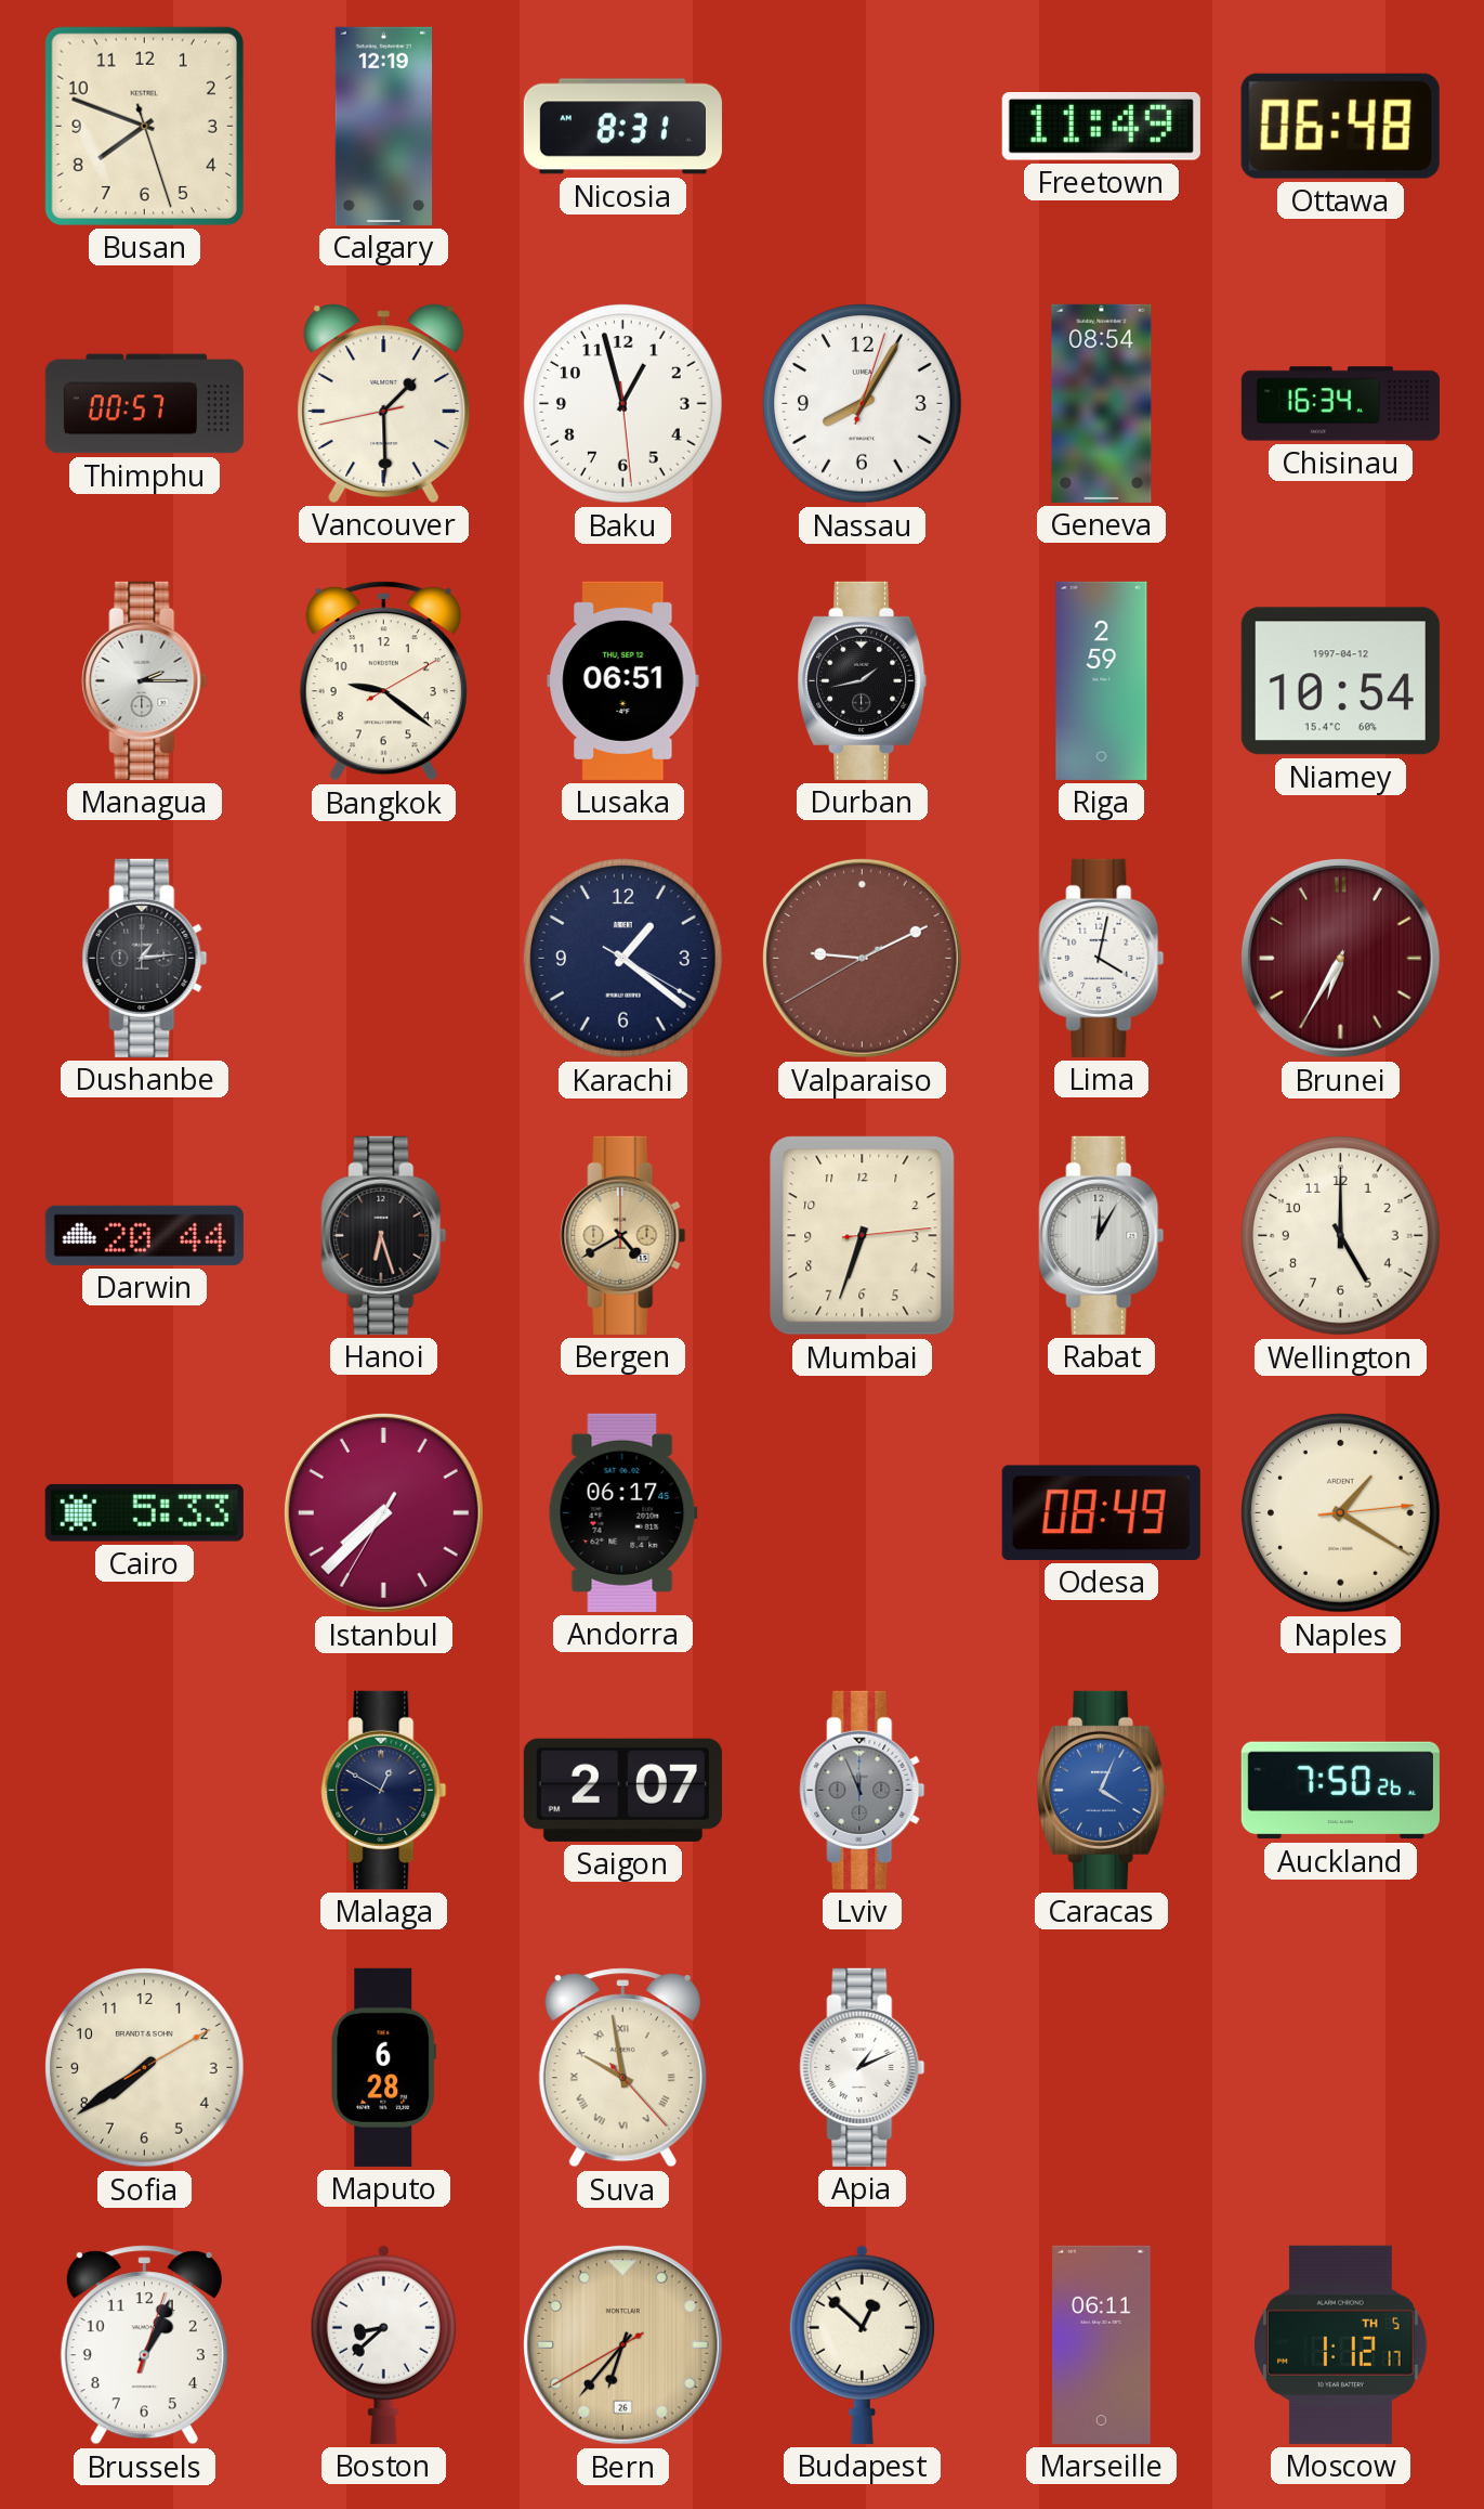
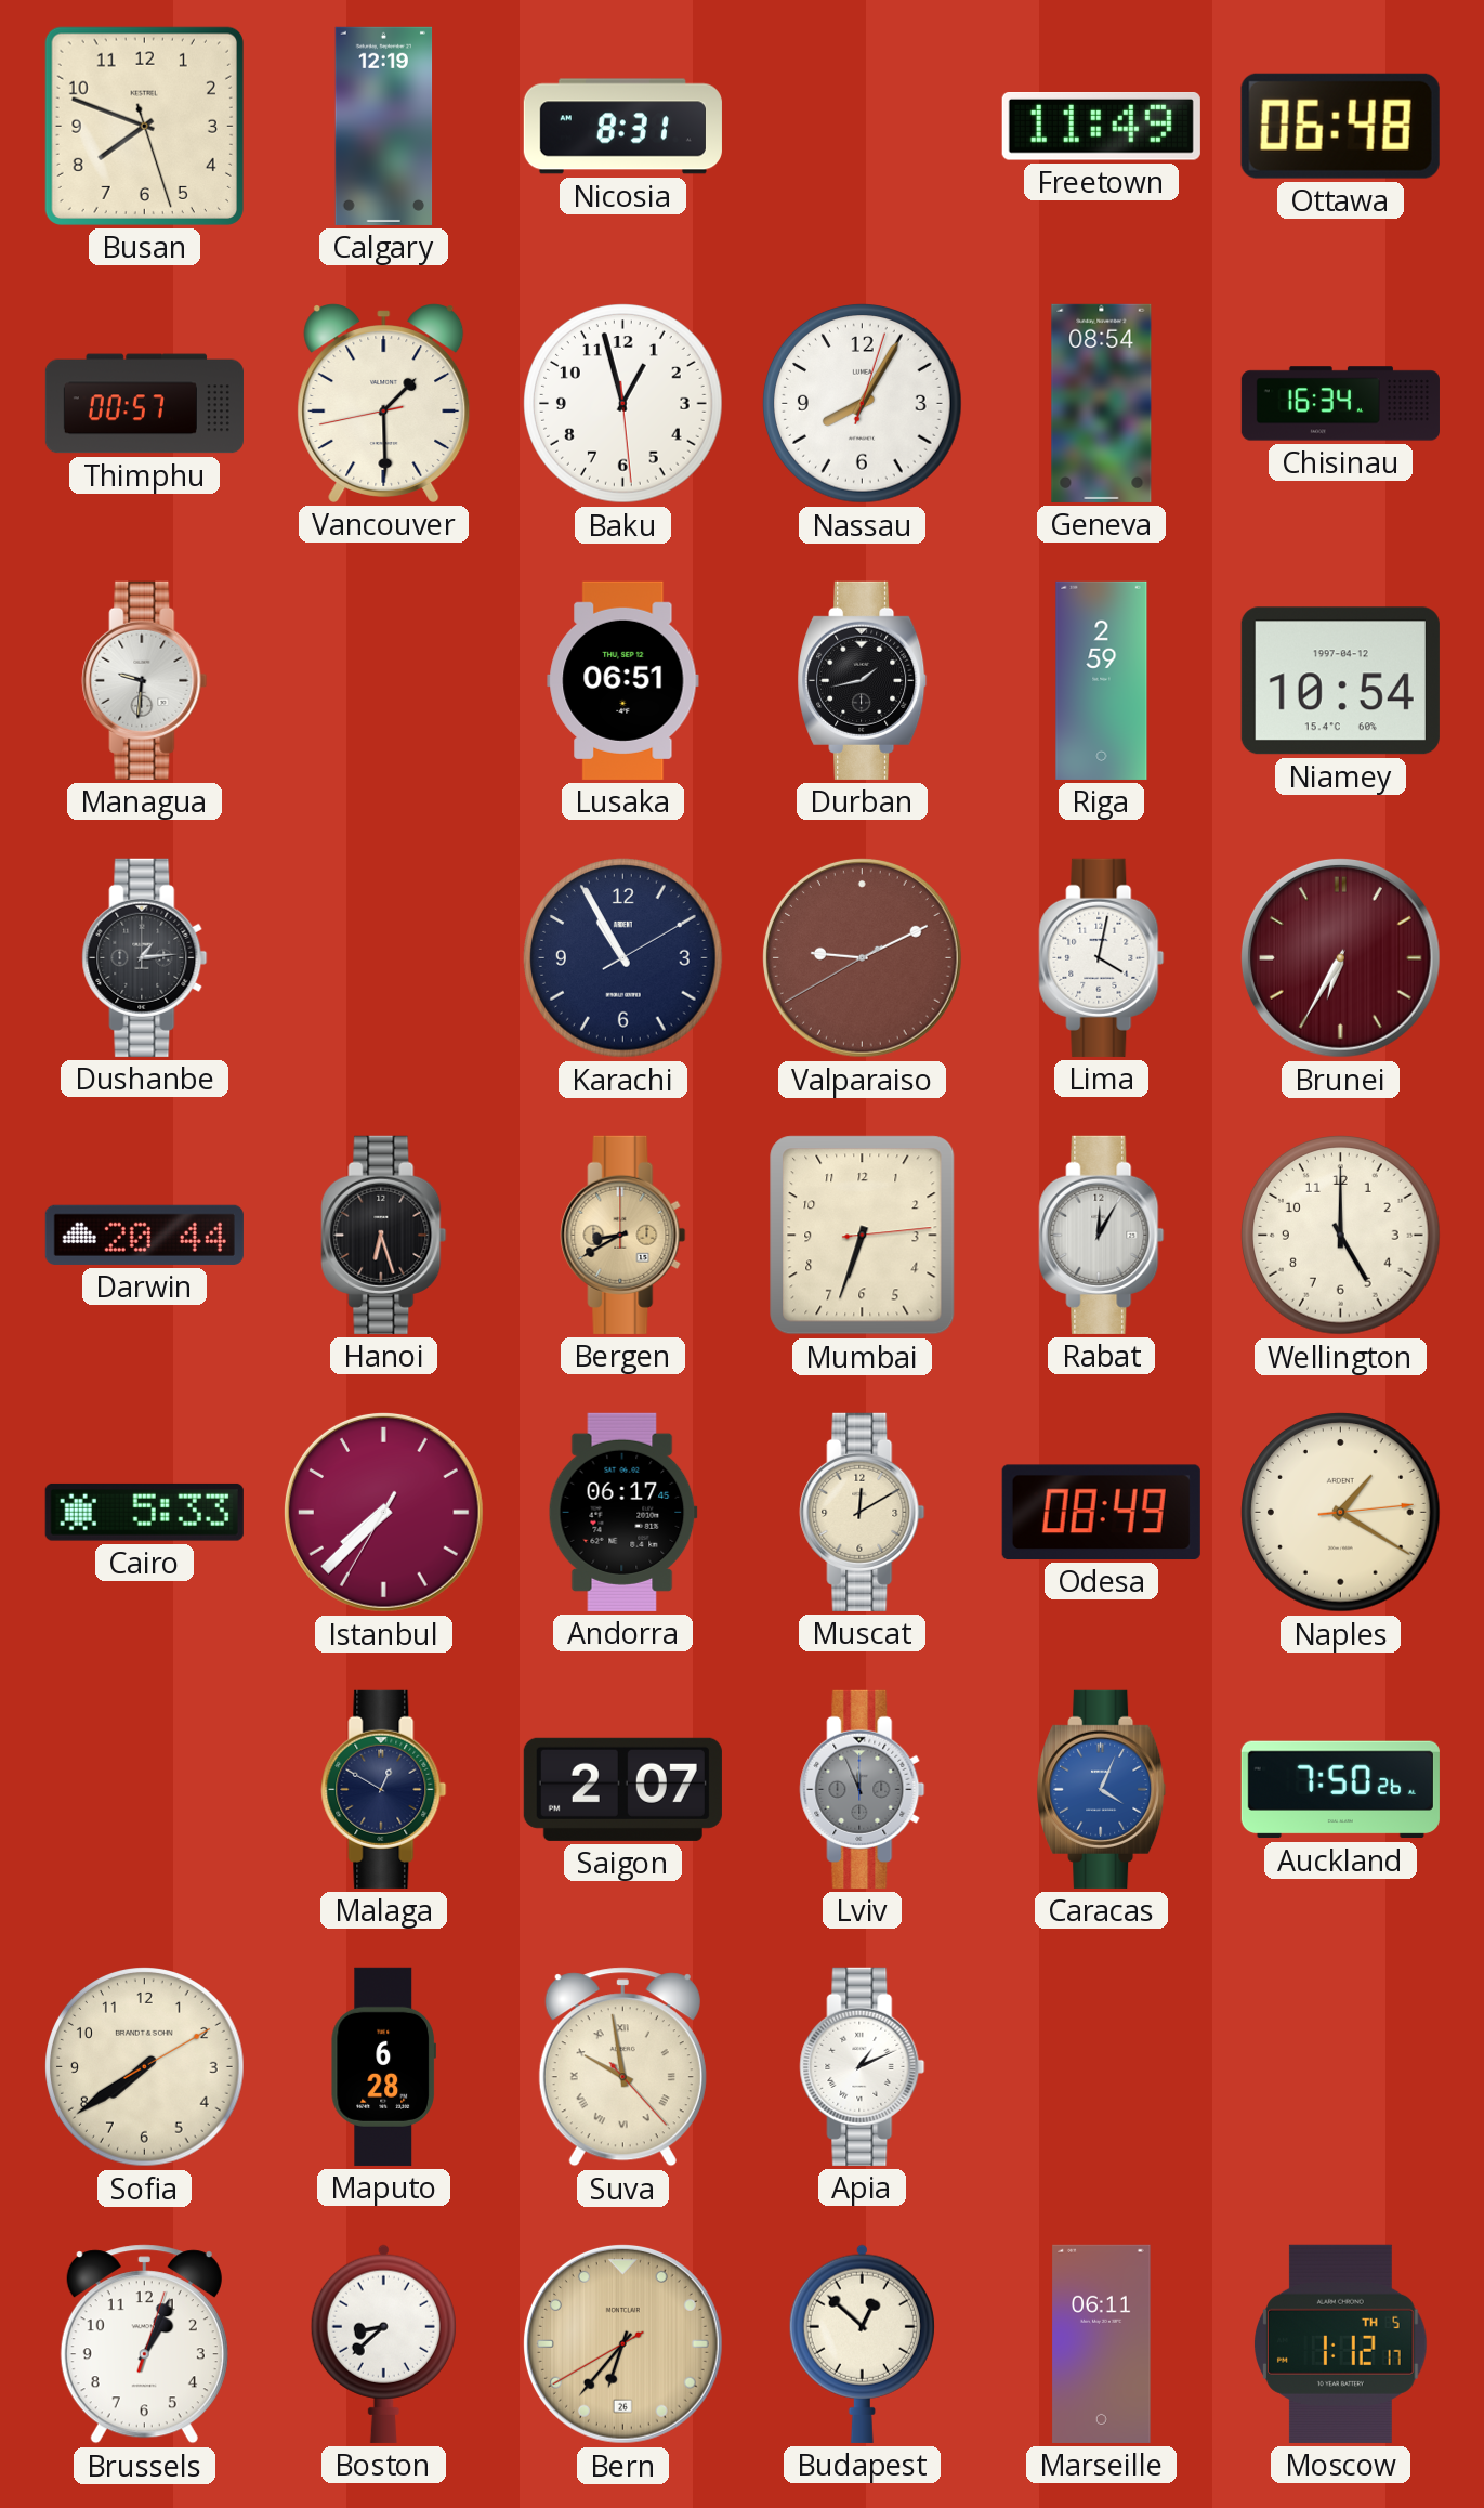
Managua: 2:15 -> 9:31
Bangkok: 9:21 -> none
Karachi: 1:21 -> 10:55
Bergen: 4:40 -> 8:40
Muscat: none -> 12:10
